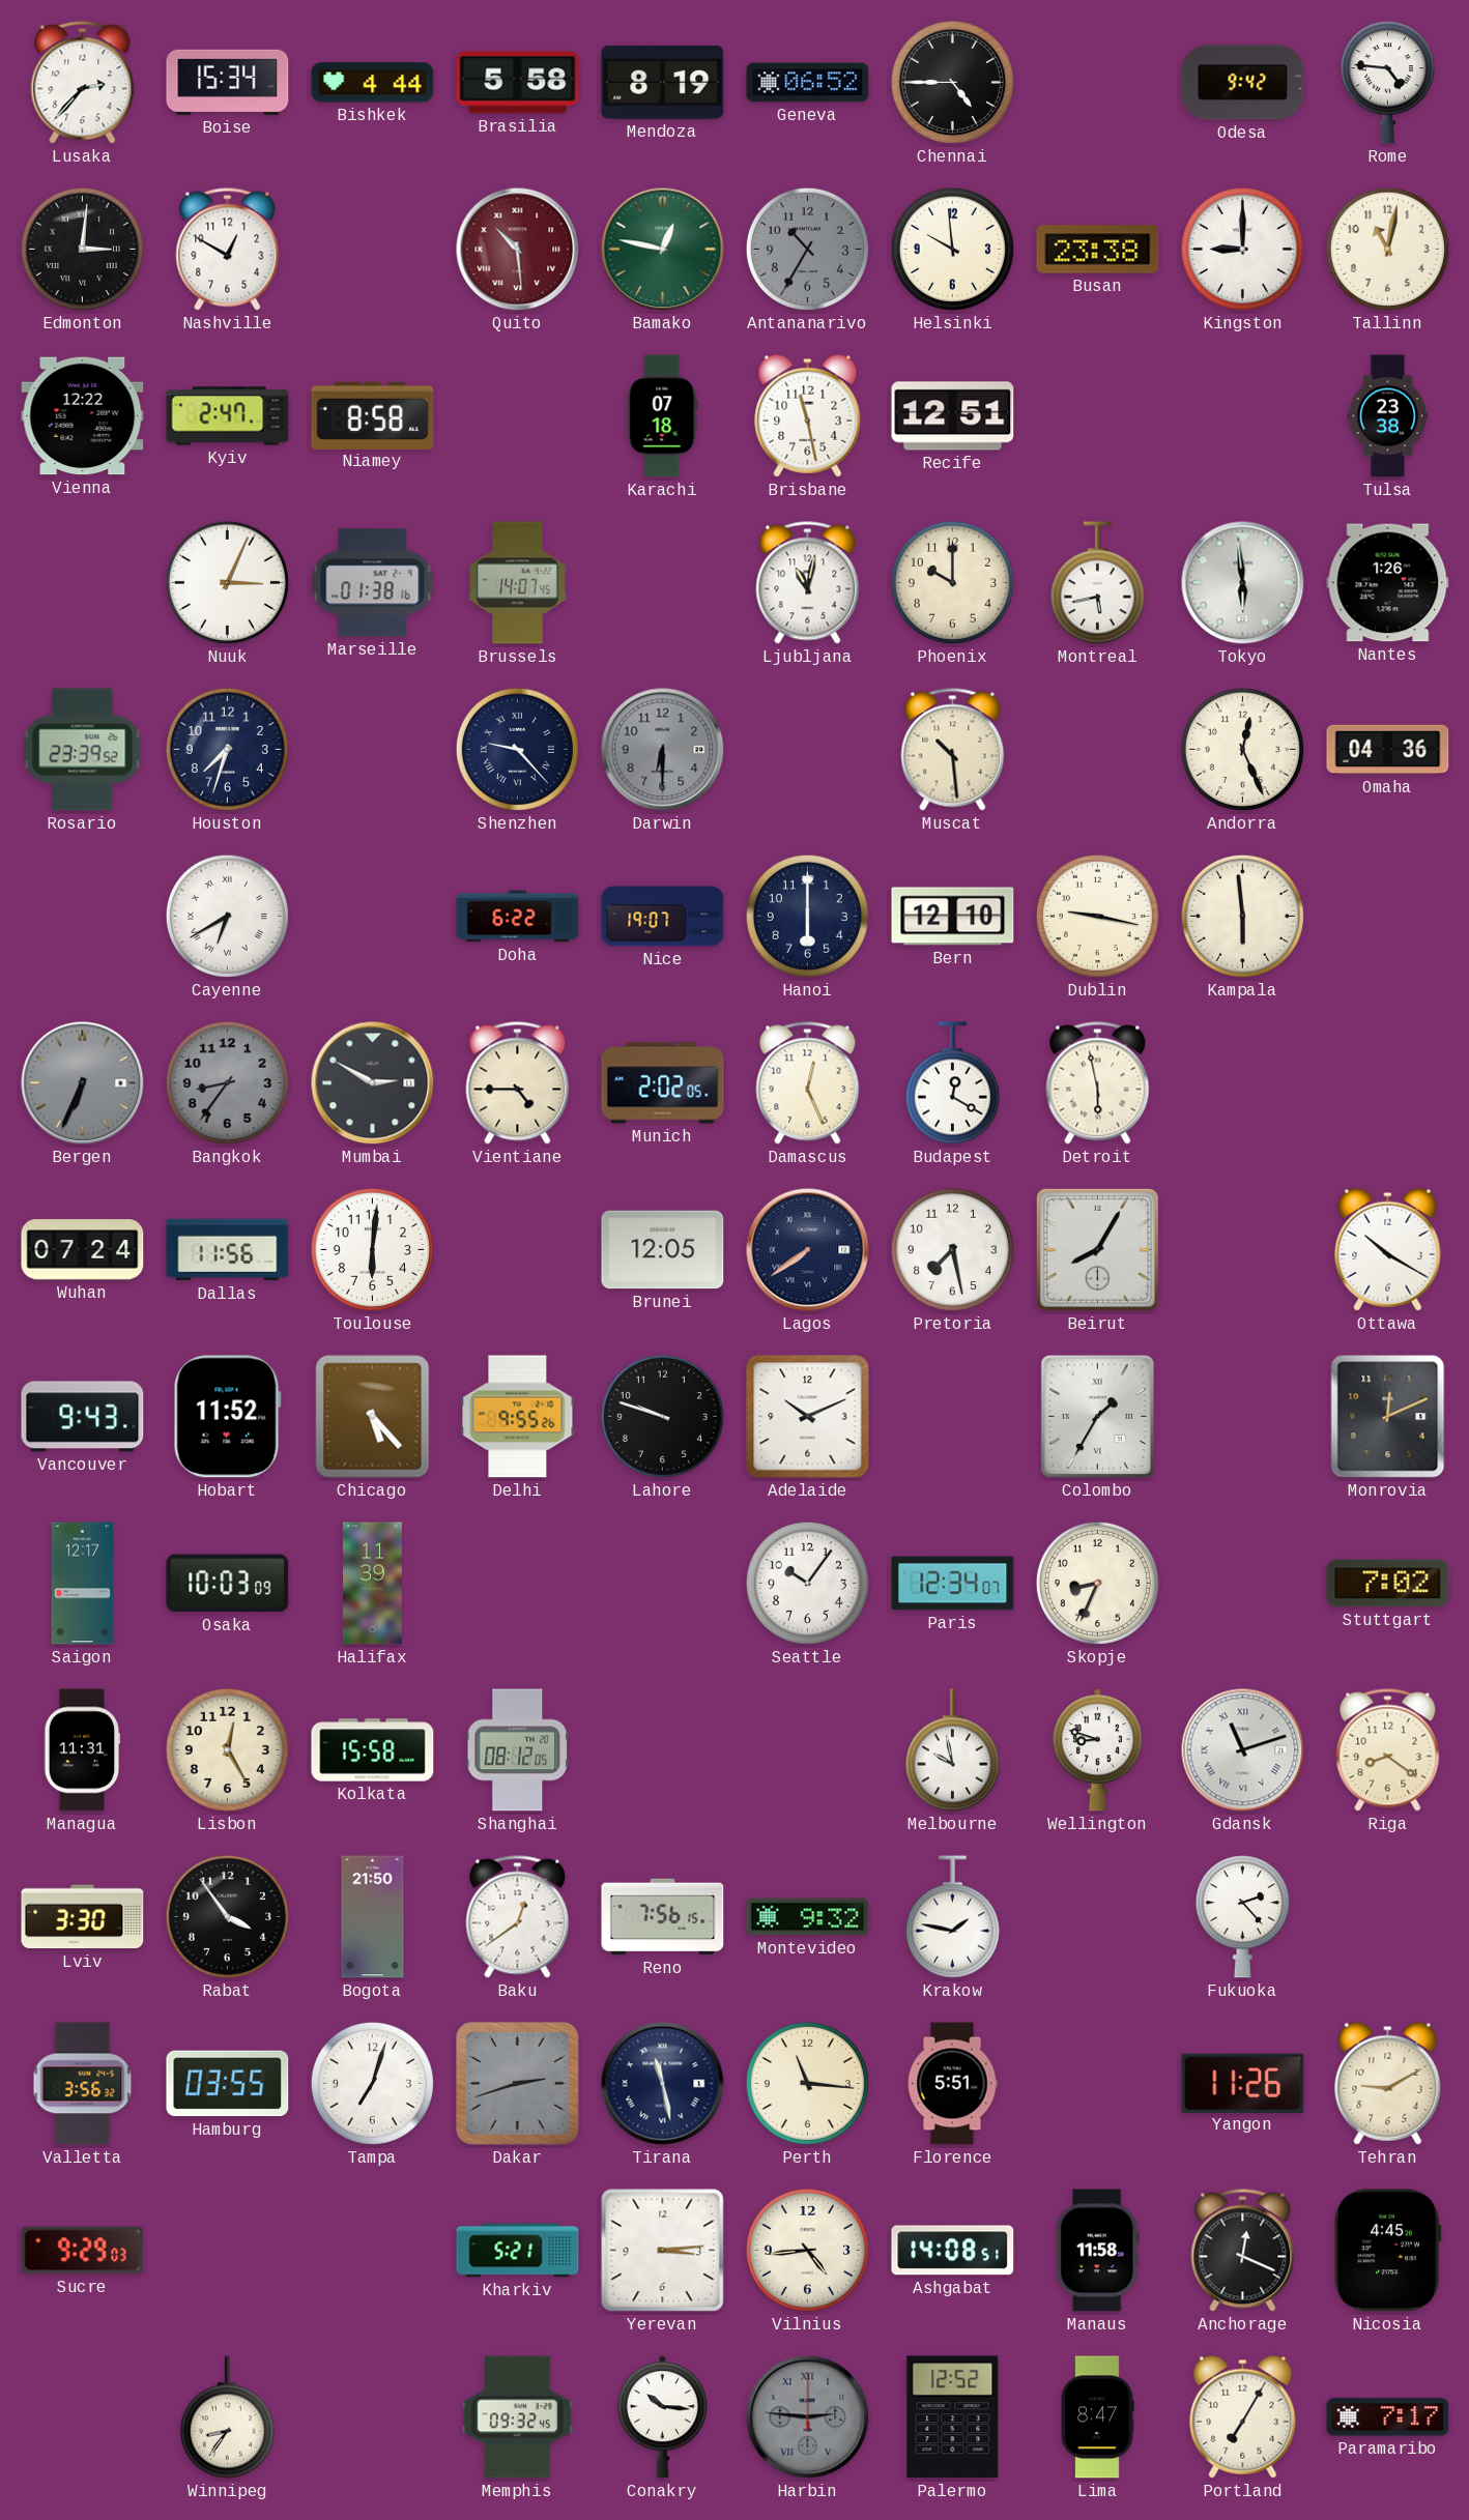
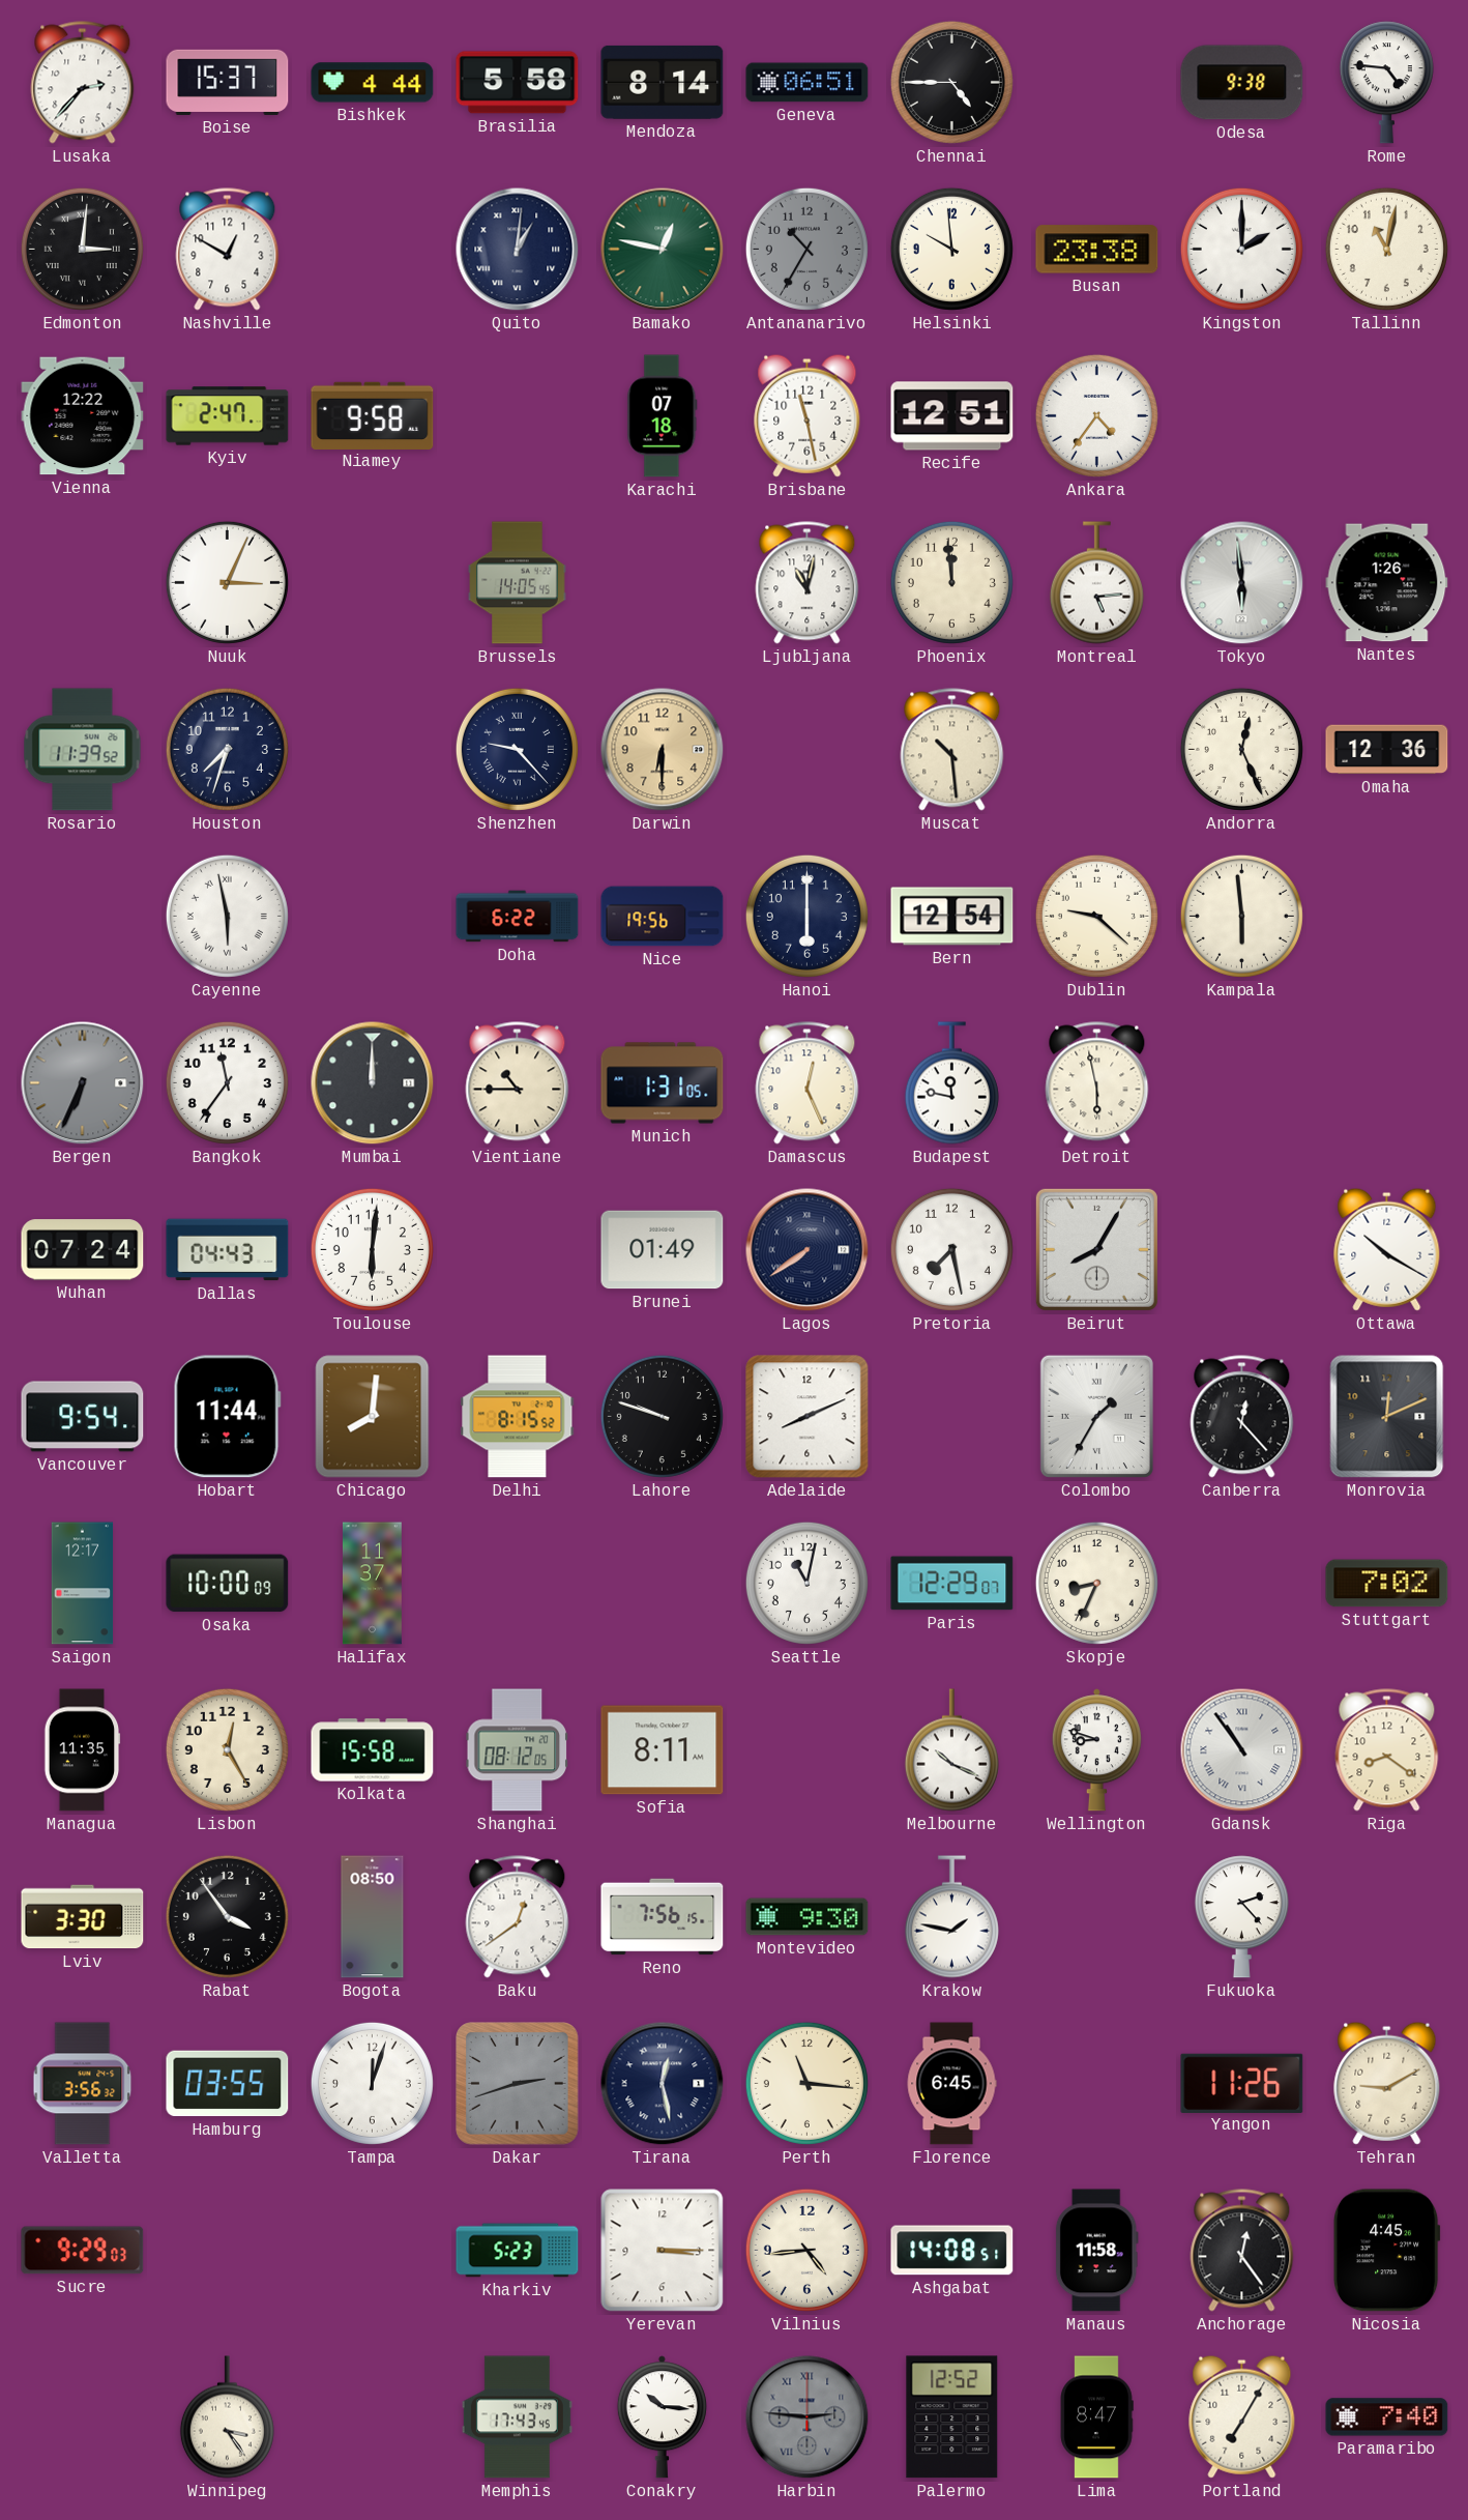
Boise: 15:34 -> 15:37
Mendoza: 8:19 -> 8:14
Geneva: 06:52 -> 06:51
Odesa: 9:42 -> 9:38
Quito: 10:29 -> 1:01
Quito dial: burgundy -> navy
Kingston: 9:00 -> 2:00
Niamey: 8:58 -> 9:58
Ankara: none -> 4:36
Tulsa: 23:38 -> none
Marseille: 01:38 -> none
Brussels: 14:07 -> 14:05
Phoenix: 10:00 -> 11:59
Montreal: 5:43 -> 5:14
Rosario: 23:39 -> 11:39
Darwin dial: grey -> champagne
Omaha: 04:36 -> 12:36
Cayenne: 6:40 -> 5:58
Nice: 19:07 -> 19:56
Bern: 12:10 -> 12:54
Dublin: 9:17 -> 9:22
Bangkok: 8:36 -> 11:36
Bangkok dial: grey -> white
Mumbai: 2:50 -> 12:00
Vientiane: 4:45 -> 10:45
Munich: 2:02 -> 1:31
Budapest: 12:20 -> 11:47
Dallas: 11:56 -> 04:43
Brunei: 12:05 -> 01:49
Vancouver: 9:43 -> 9:54
Hobart: 11:52 -> 11:44
Chicago: 5:23 -> 8:01
Delhi: 9:55 -> 8:15
Adelaide: 10:11 -> 8:11
Canberra: none -> 12:23
Osaka: 10:03 -> 10:00
Halifax: 11:39 -> 11:37
Seattle: 10:06 -> 11:02
Paris: 12:34 -> 12:29
Managua: 11:31 -> 11:35
Sofia: none -> 8:11
Melbourne: 9:58 -> 10:19
Gdansk: 11:12 -> 10:54
Bogota: 21:50 -> 08:50
Montevideo: 9:32 -> 9:30
Tampa: 7:03 -> 12:03
Tirana: 11:28 -> 12:28
Florence: 5:51 -> 6:45
Kharkiv: 5:21 -> 5:23
Yerevan: 3:14 -> 3:15
Anchorage: 12:19 -> 12:24
Winnipeg: 8:36 -> 3:24
Memphis: 09:32 -> 17:43
Paramaribo: 7:17 -> 7:40
